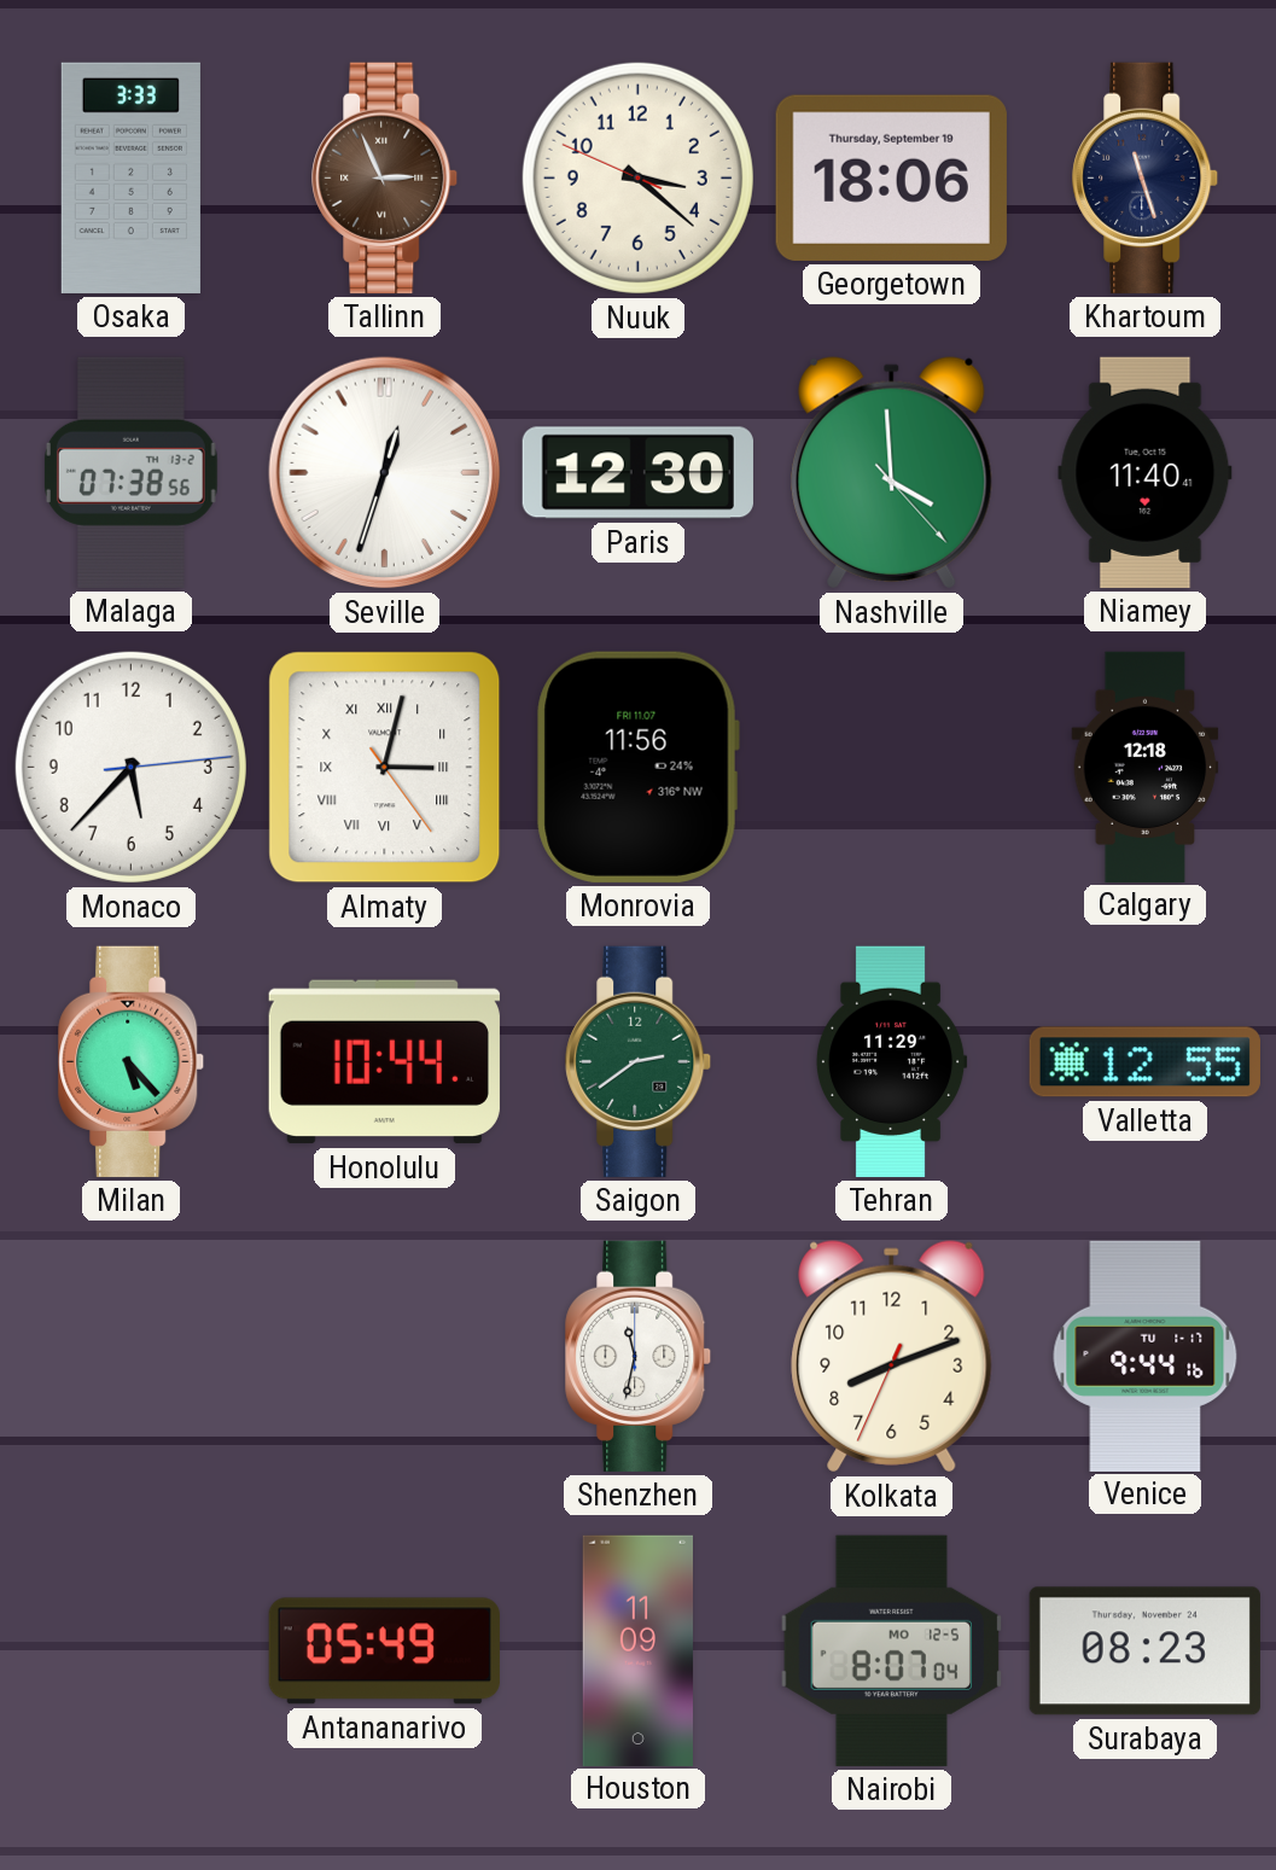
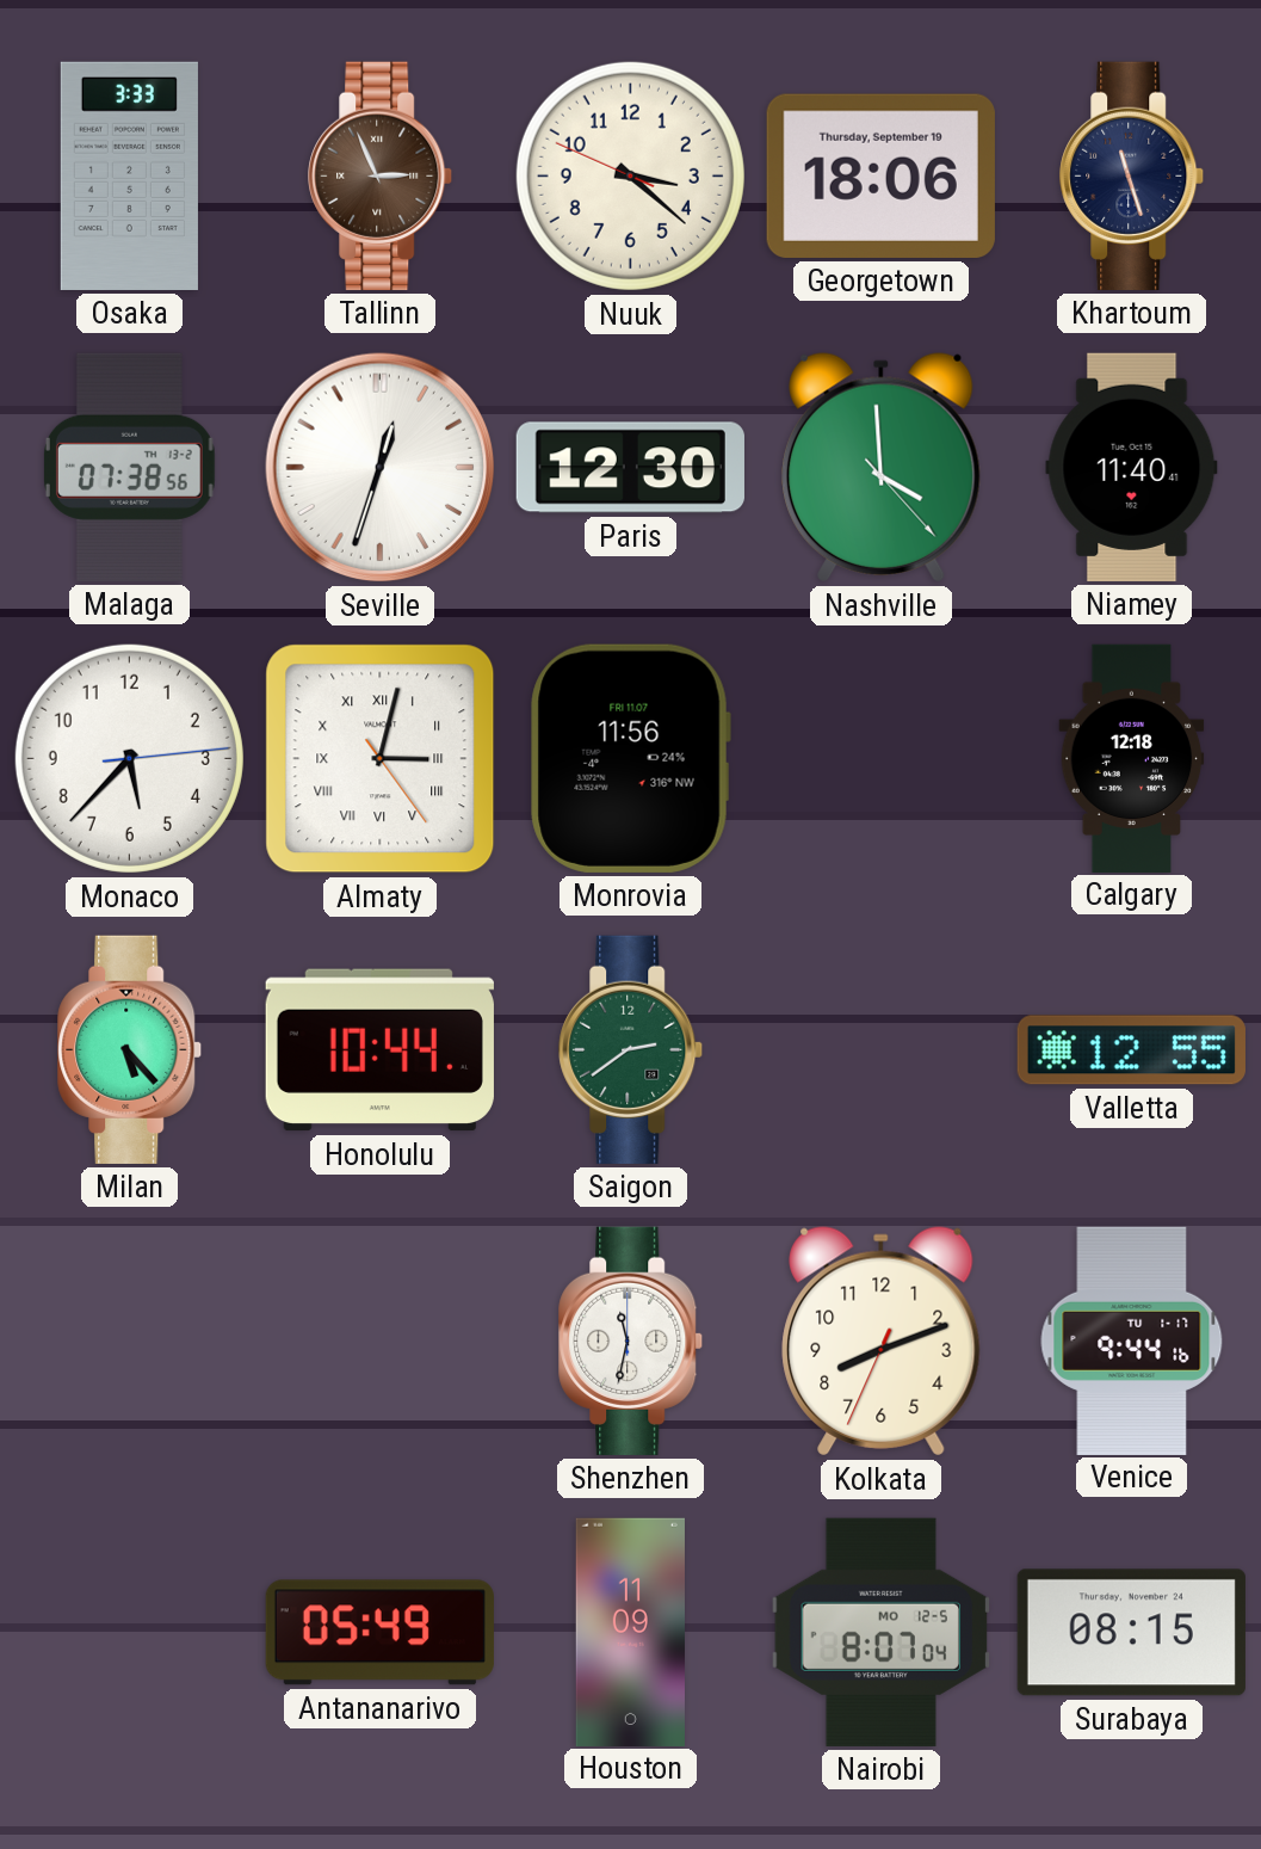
Tehran: 11:29 -> none
Surabaya: 08:23 -> 08:15
